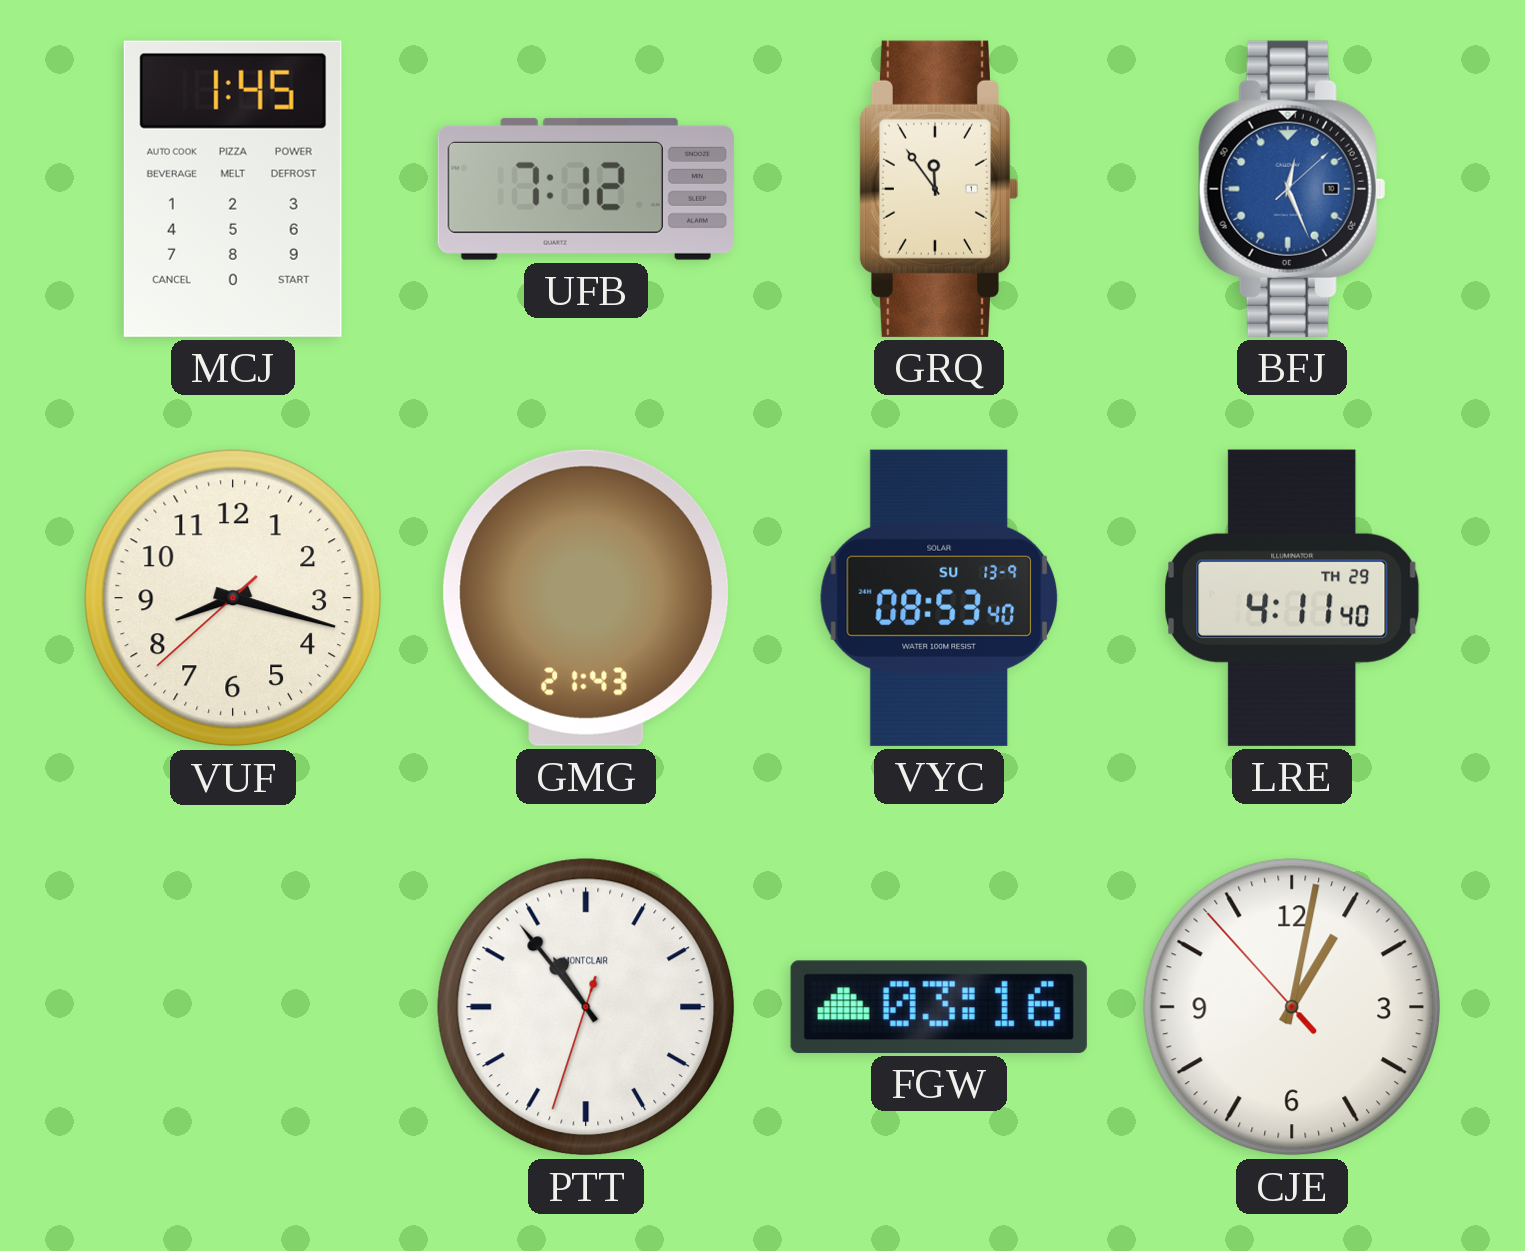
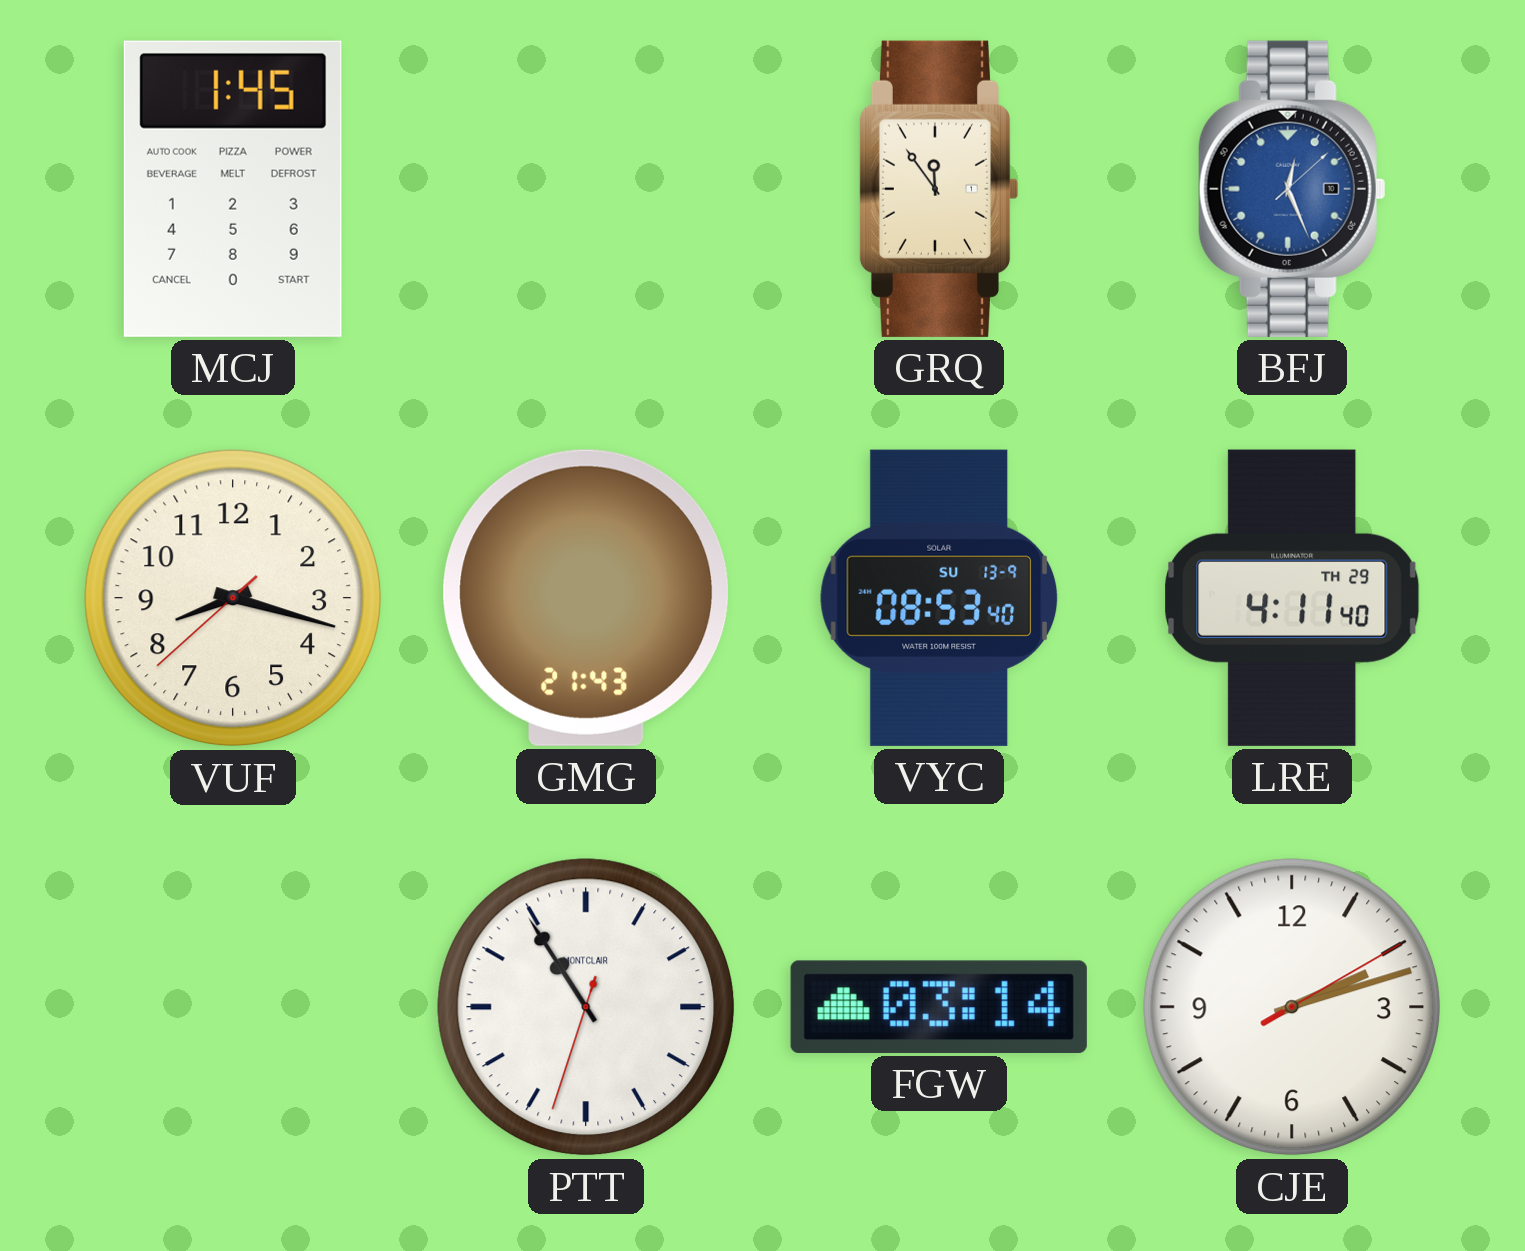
UFB: 7:12 -> none
PTT: 10:53 -> 10:54
FGW: 03:16 -> 03:14
CJE: 1:01 -> 2:12
